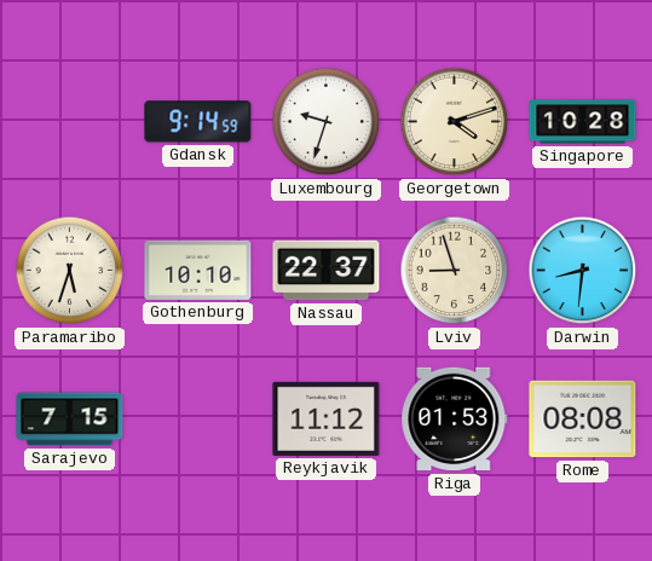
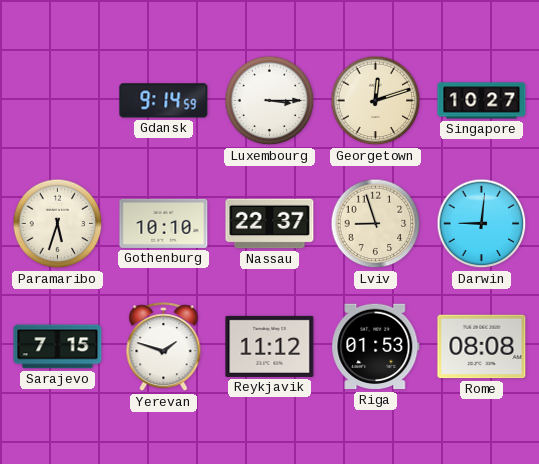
Luxembourg: 9:33 -> 3:15
Georgetown: 4:12 -> 12:12
Singapore: 10:28 -> 10:27
Darwin: 8:31 -> 9:01
Yerevan: none -> 1:48
